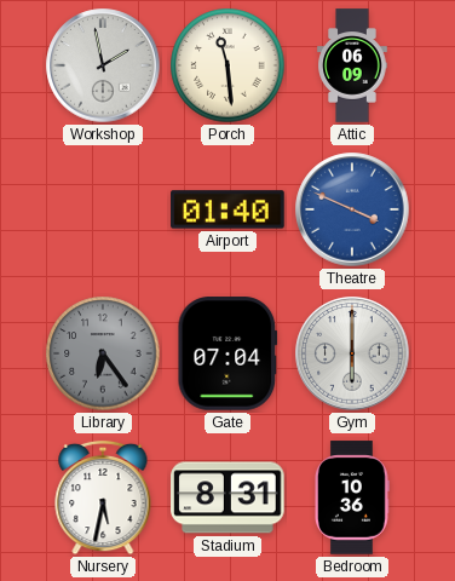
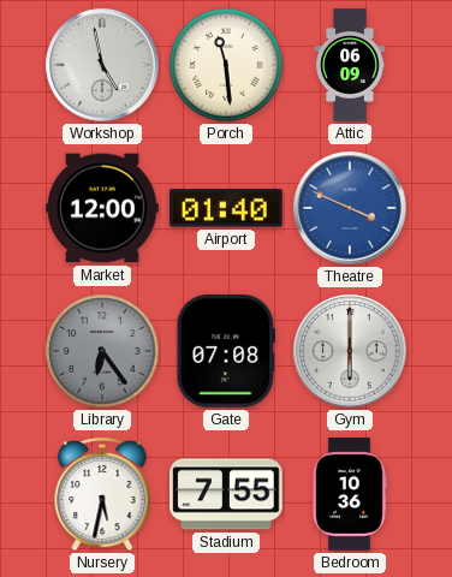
Workshop: 1:58 -> 4:58
Market: none -> 12:00
Gate: 07:04 -> 07:08
Stadium: 8:31 -> 7:55
